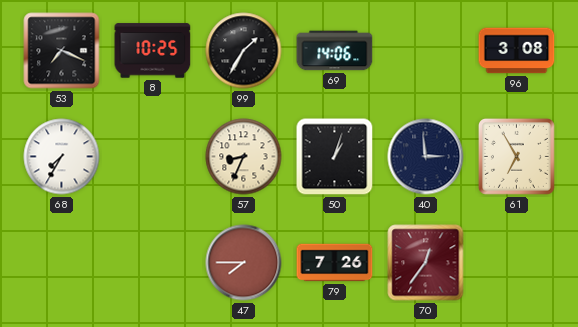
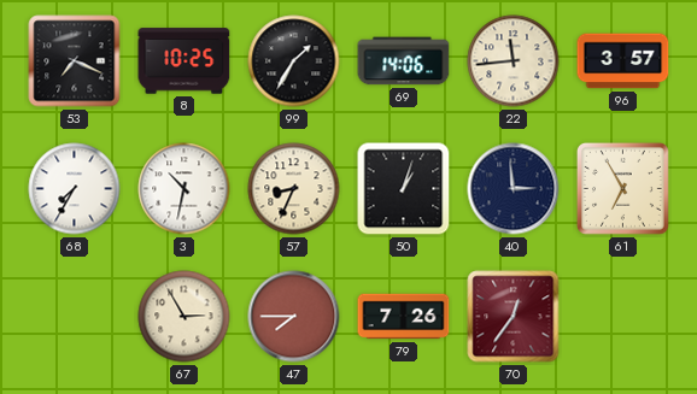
22: none -> 11:44
96: 3:08 -> 3:57
3: none -> 10:32
67: none -> 2:55
